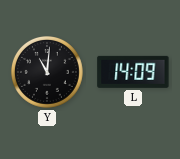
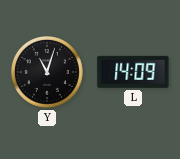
Y: 11:01 -> 11:03
